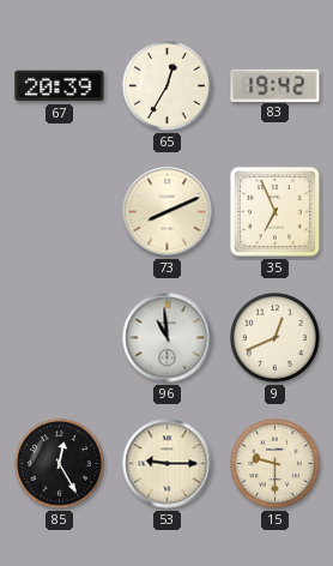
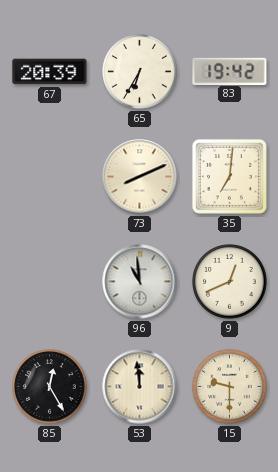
65: 12:35 -> 6:35
35: 6:56 -> 7:01
53: 9:15 -> 11:59
